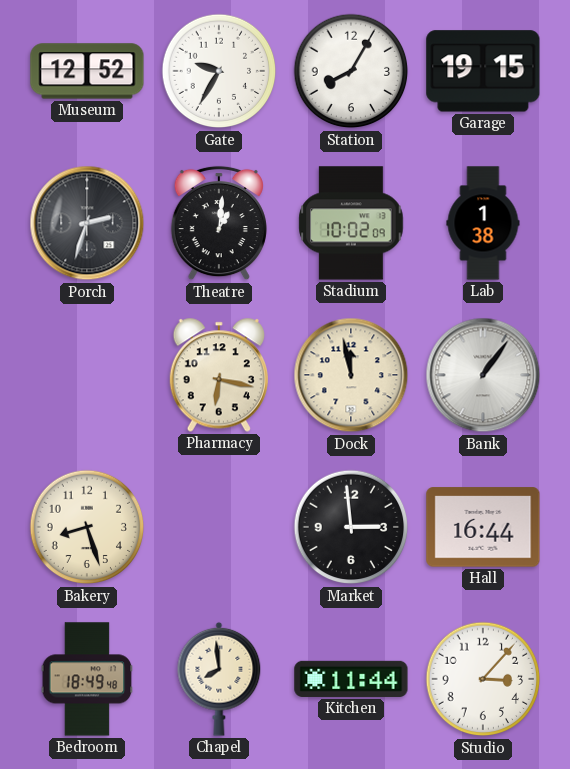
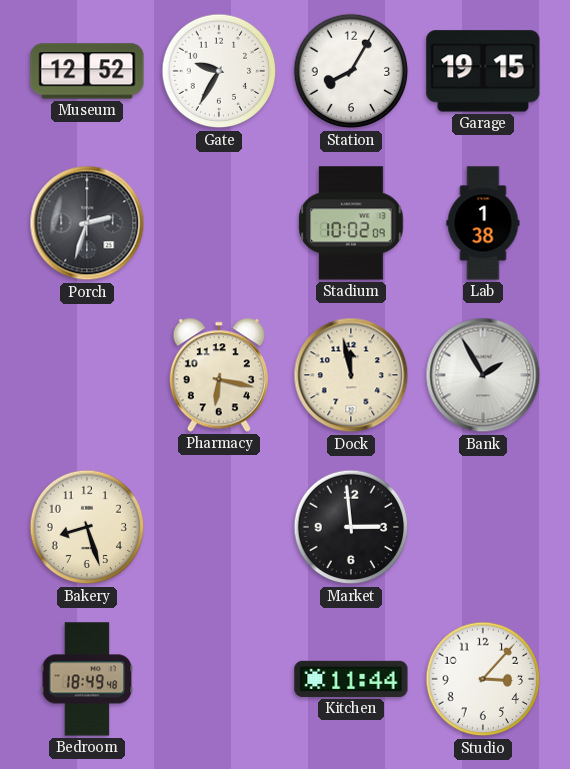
Theatre: 1:01 -> none
Bank: 1:06 -> 1:55
Hall: 16:44 -> none
Chapel: 7:59 -> none
